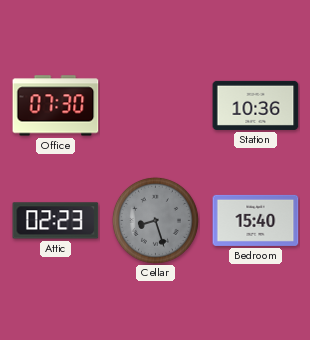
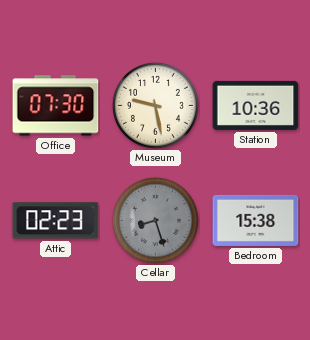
Museum: none -> 9:28
Bedroom: 15:40 -> 15:38
